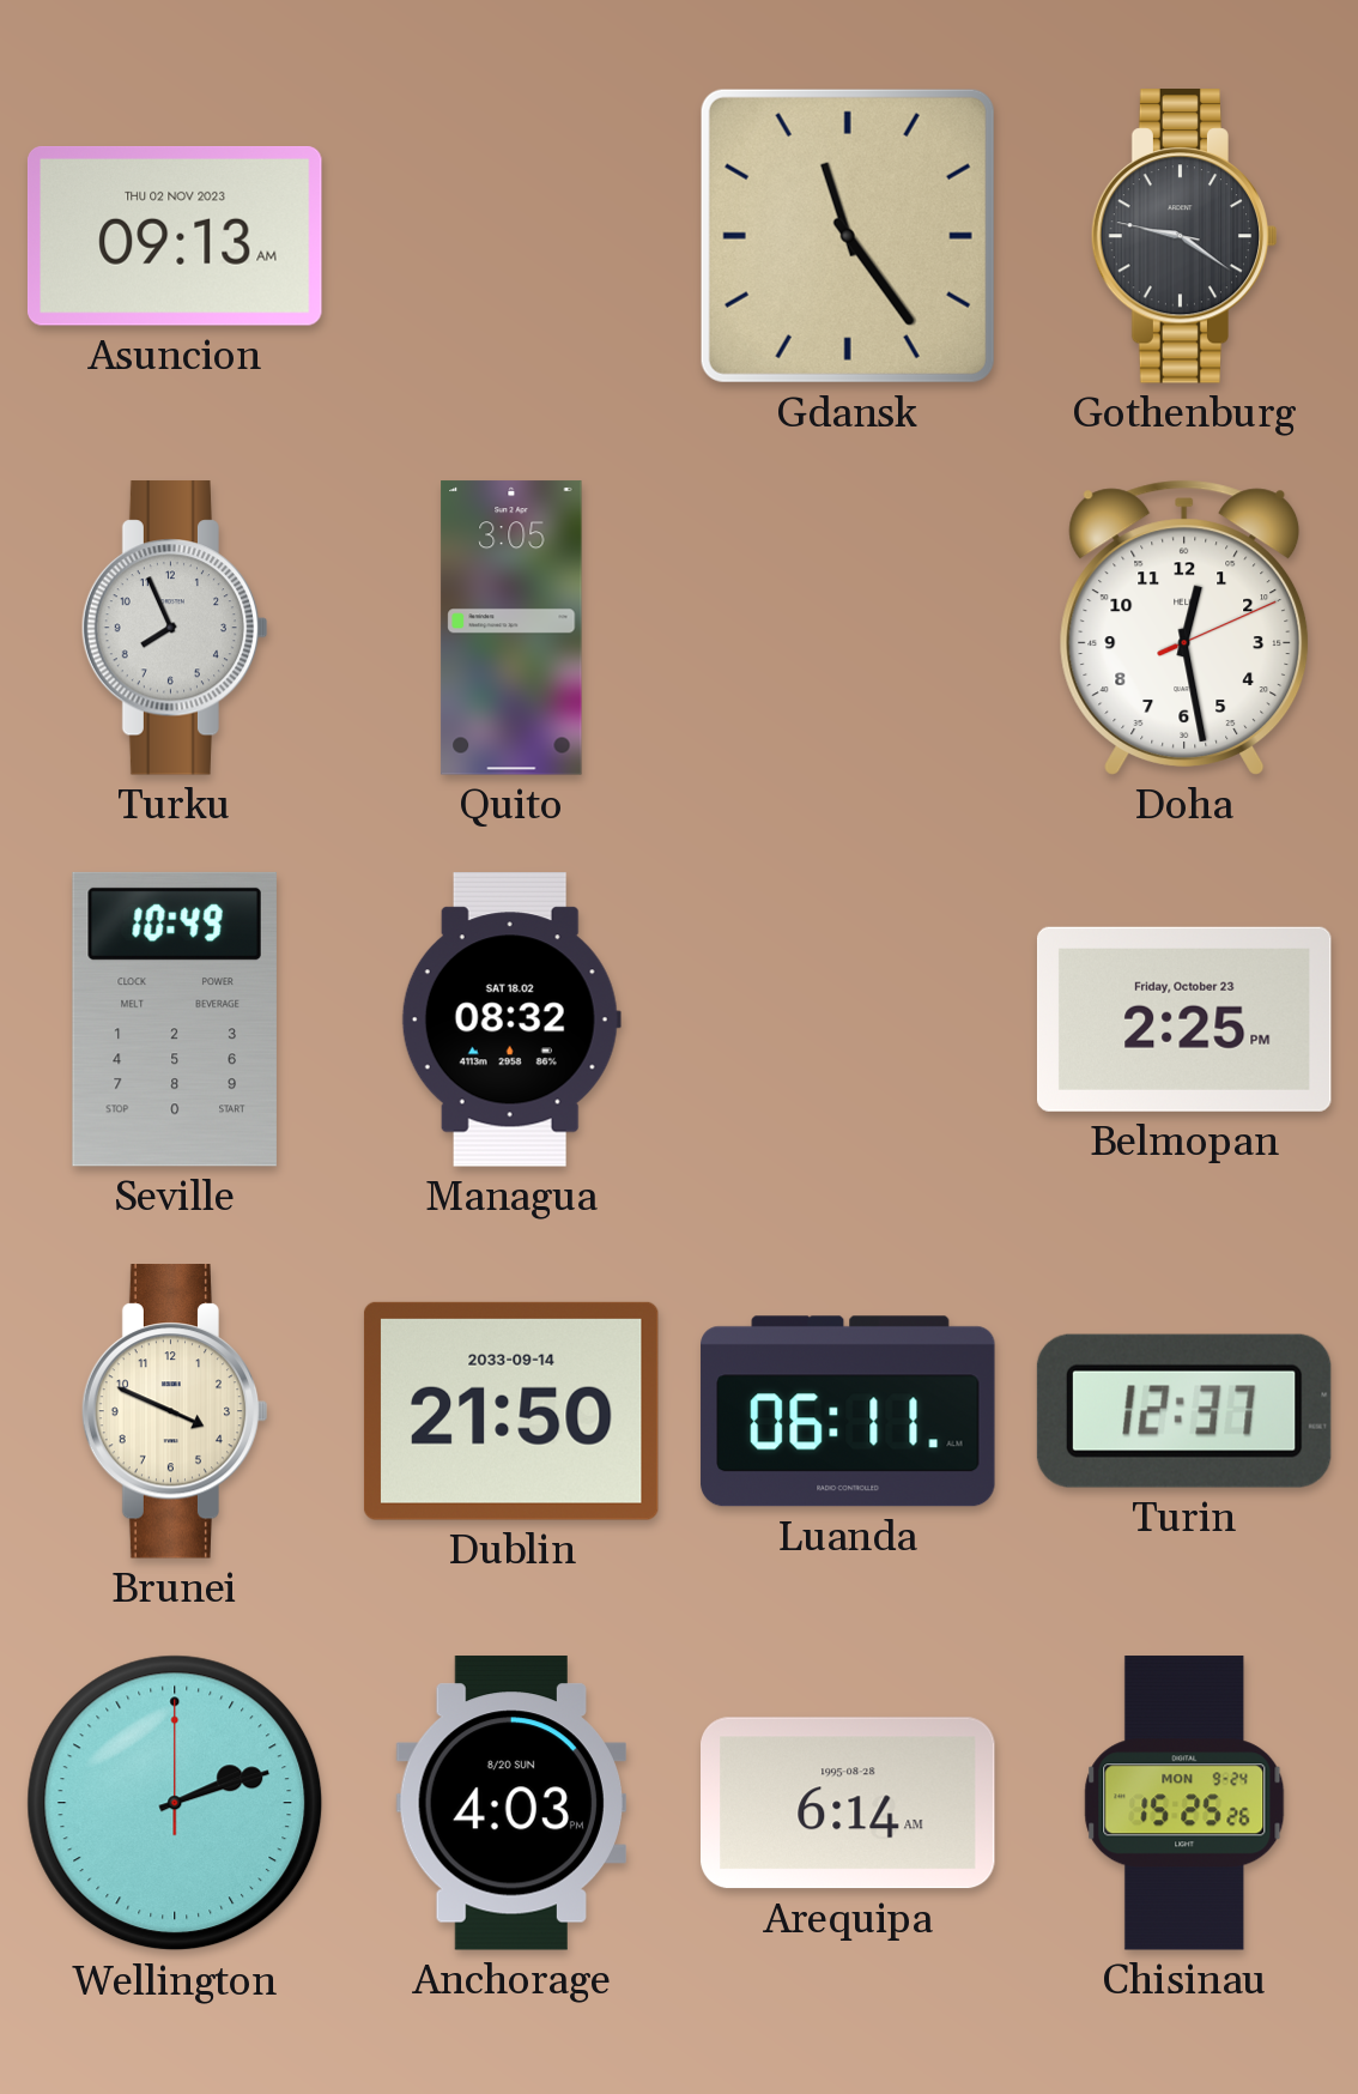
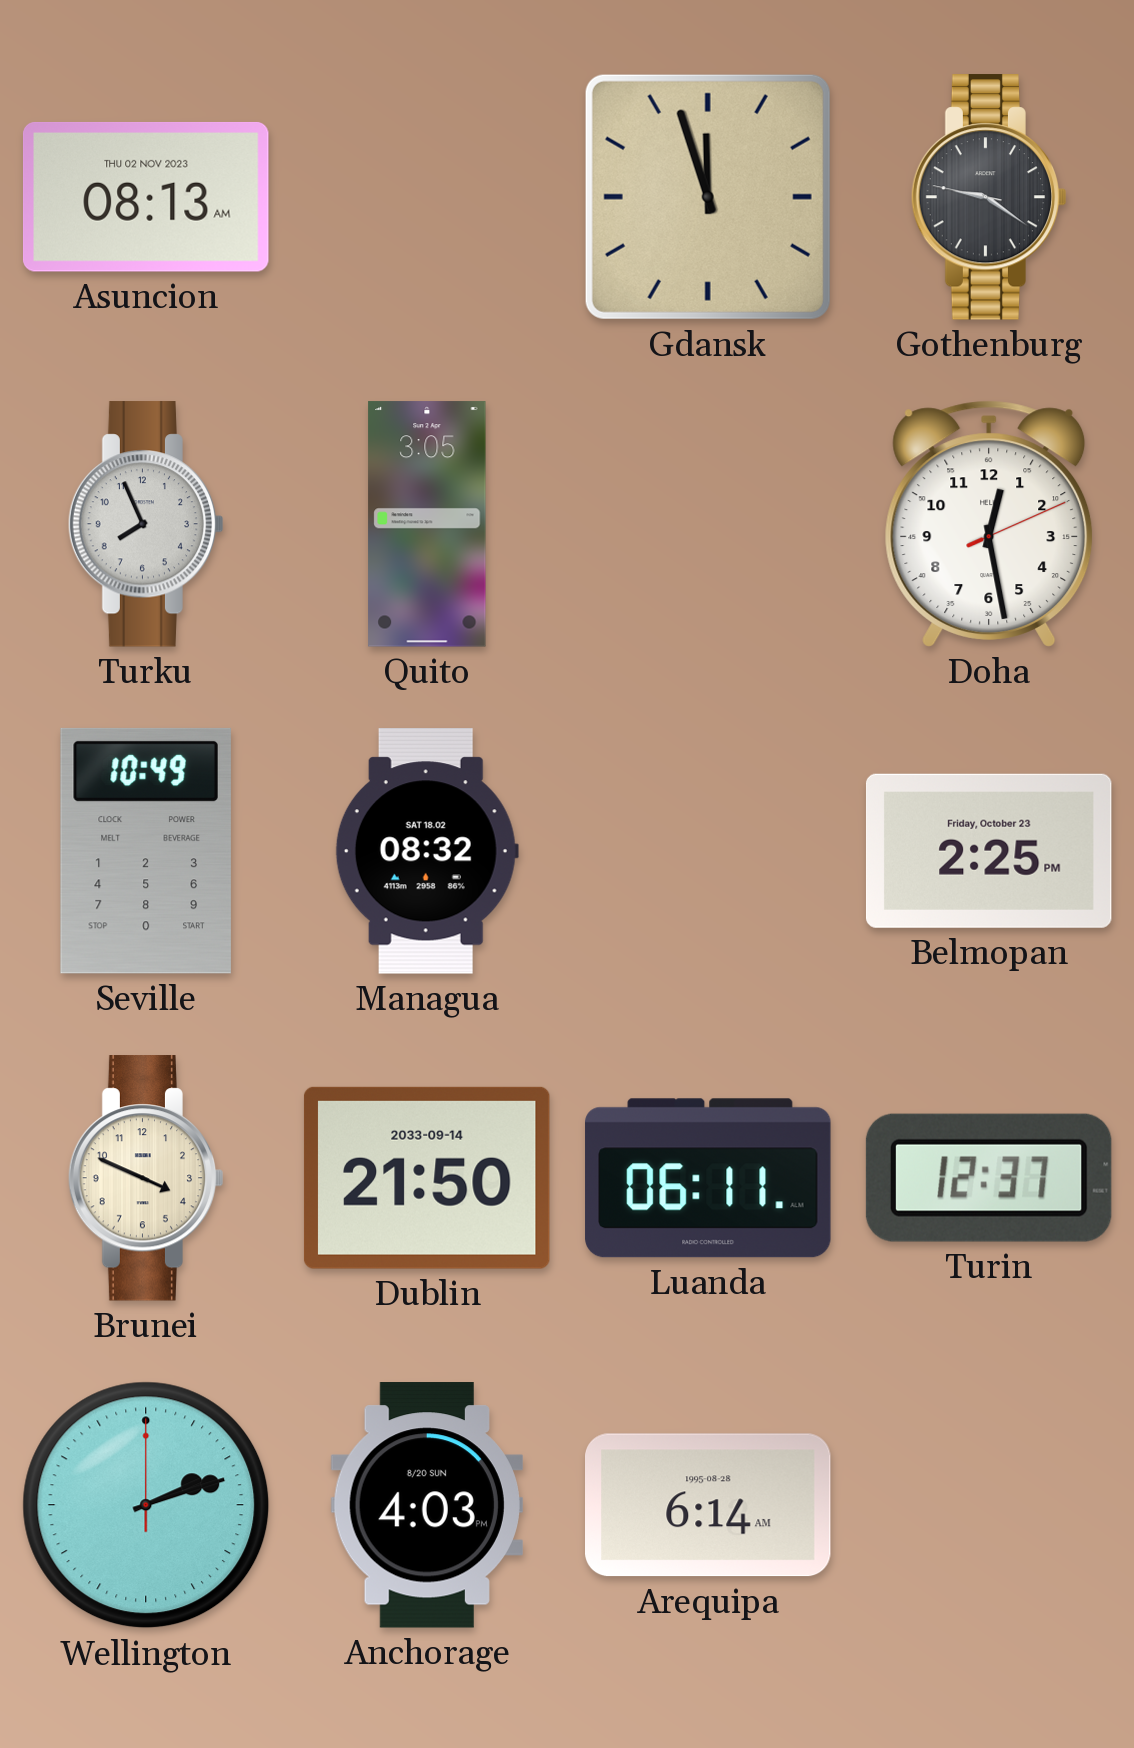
Asuncion: 09:13 -> 08:13
Gdansk: 11:24 -> 11:57
Chisinau: 15:25 -> none
